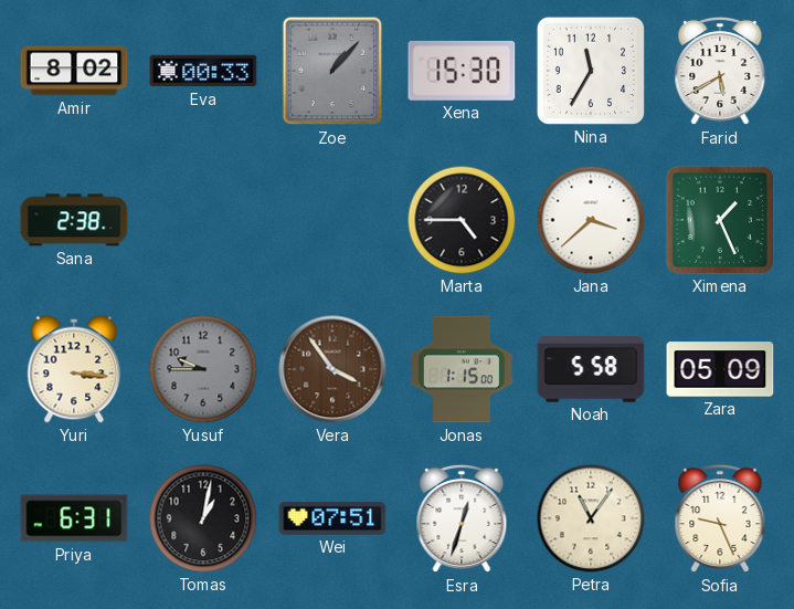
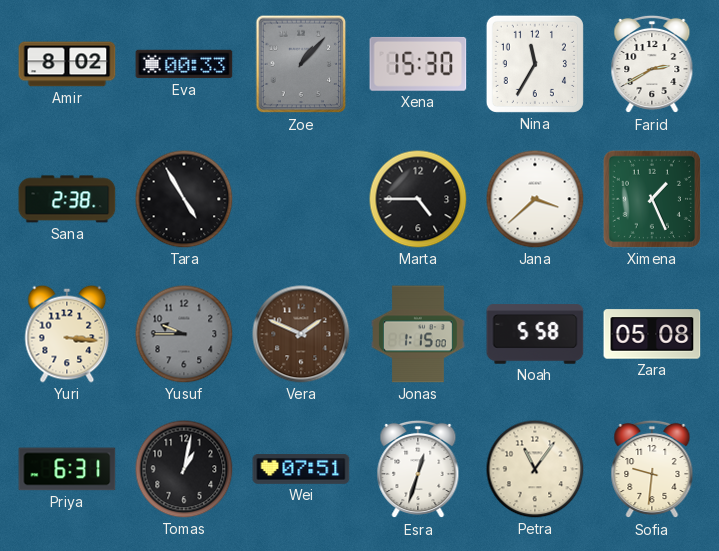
Farid: 5:40 -> 2:40
Tara: none -> 4:55
Vera: 3:54 -> 1:49
Zara: 05:09 -> 05:08
Sofia: 9:26 -> 9:31
